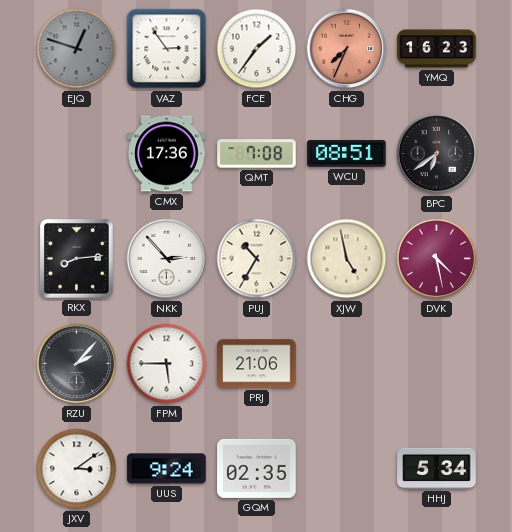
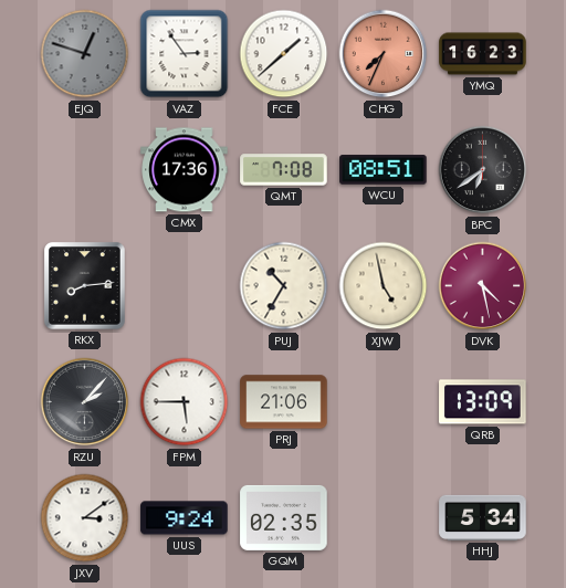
FCE: 1:36 -> 1:38
NKK: 2:53 -> none
QRB: none -> 13:09
